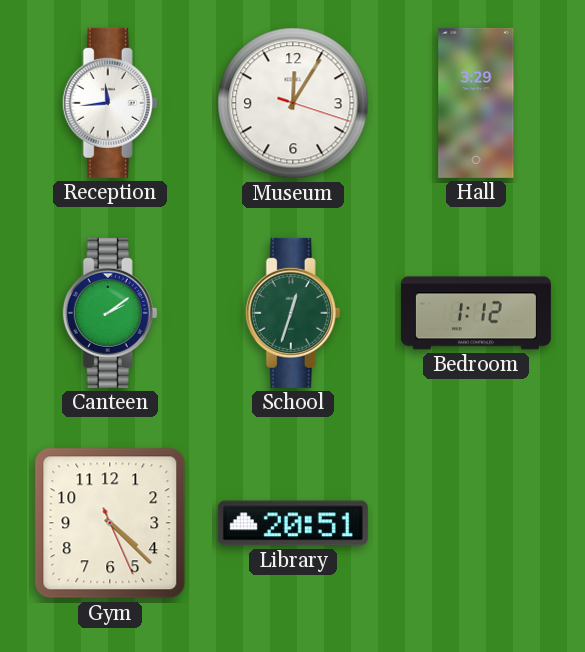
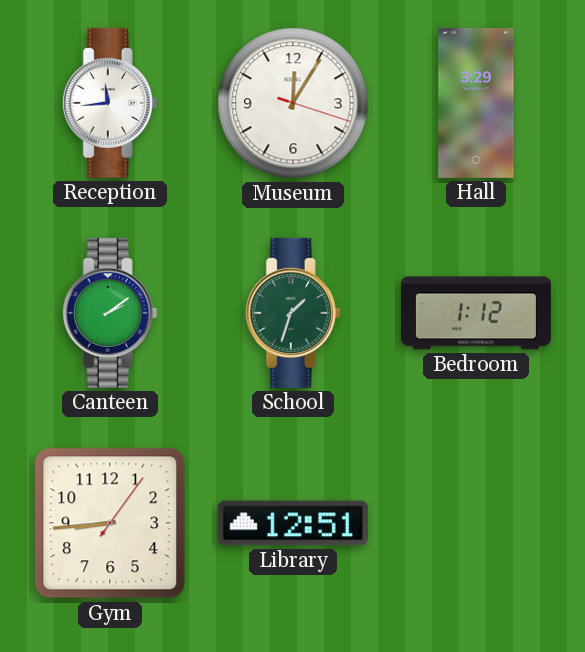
School: 12:33 -> 1:33
Gym: 4:22 -> 8:44
Library: 20:51 -> 12:51
